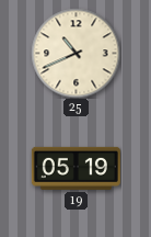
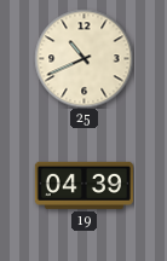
19: 05:19 -> 04:39
